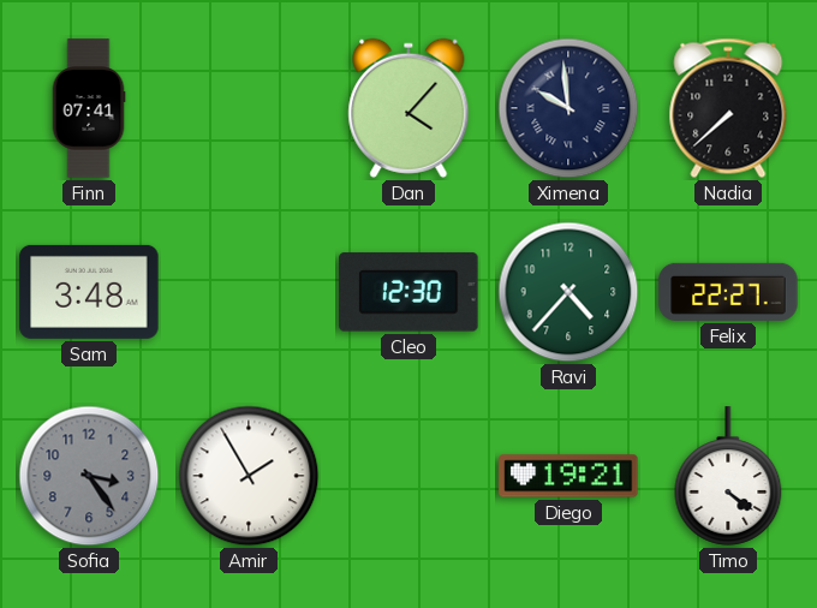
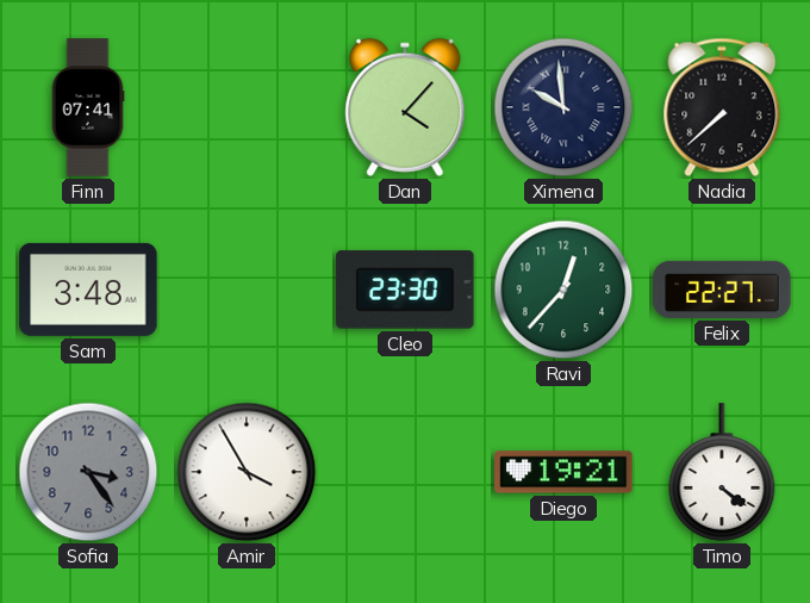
Cleo: 12:30 -> 23:30
Ravi: 4:37 -> 12:37
Amir: 1:55 -> 3:55
